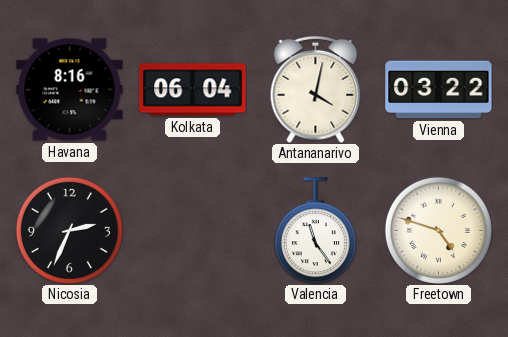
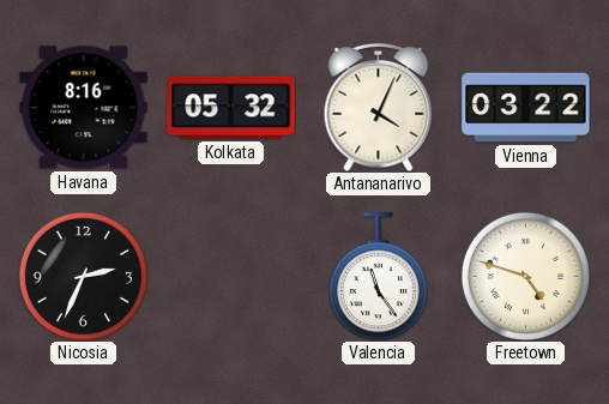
Kolkata: 06:04 -> 05:32
Antananarivo: 4:02 -> 4:04
